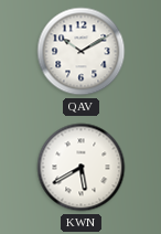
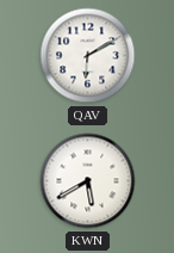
QAV: 10:10 -> 6:10
